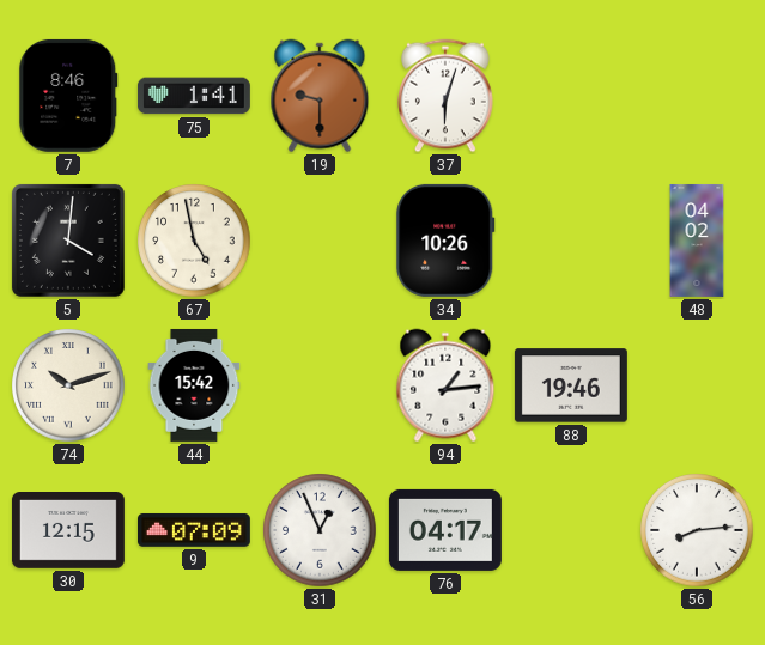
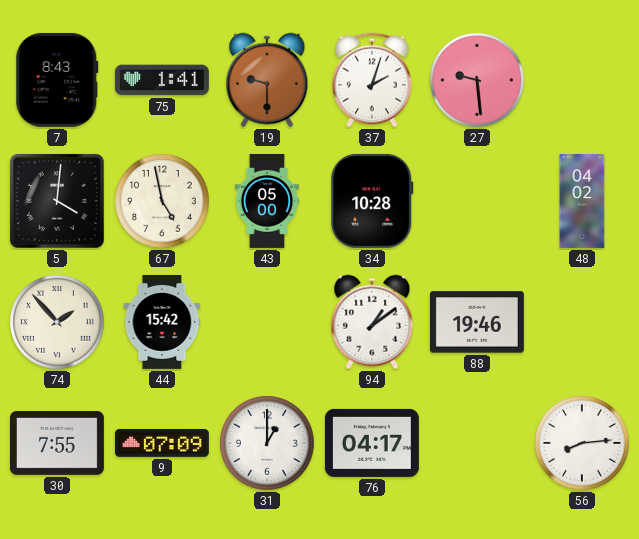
7: 8:46 -> 8:43
37: 6:03 -> 2:03
27: none -> 9:29
43: none -> 05:00
34: 10:26 -> 10:28
74: 10:12 -> 1:53
94: 1:14 -> 1:09
30: 12:15 -> 7:55
31: 12:56 -> 1:00
